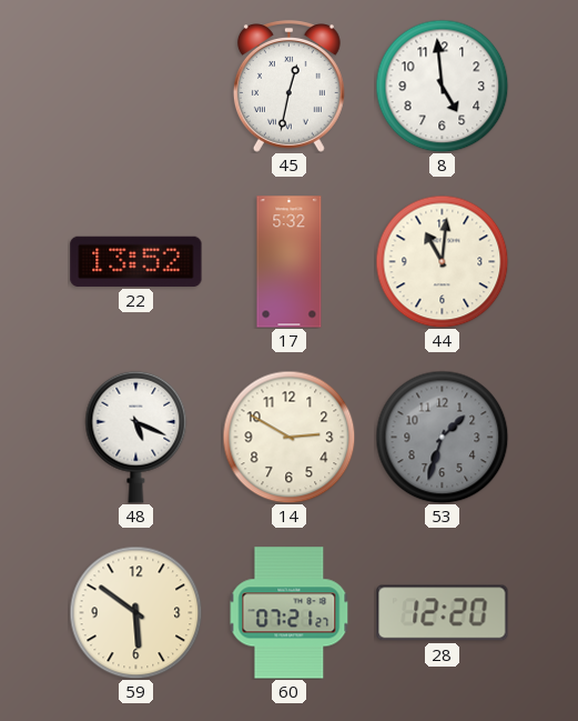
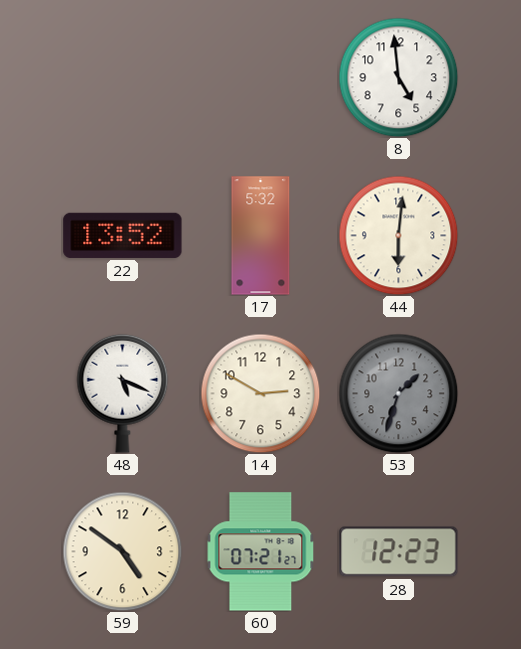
45: 12:32 -> none
44: 11:01 -> 6:01
59: 5:51 -> 4:51
28: 12:20 -> 12:23
